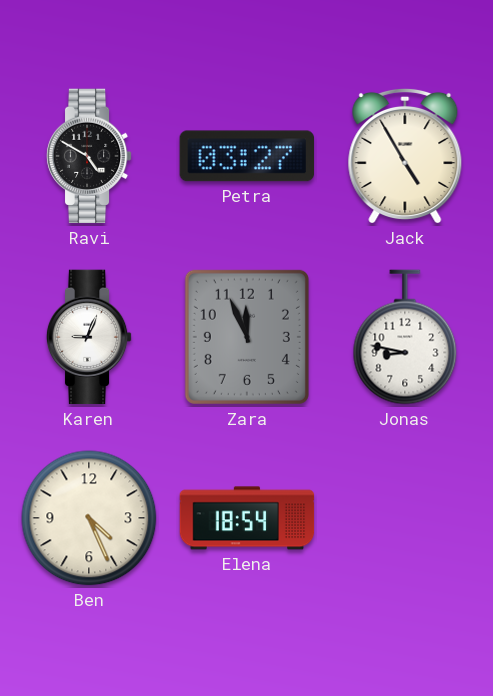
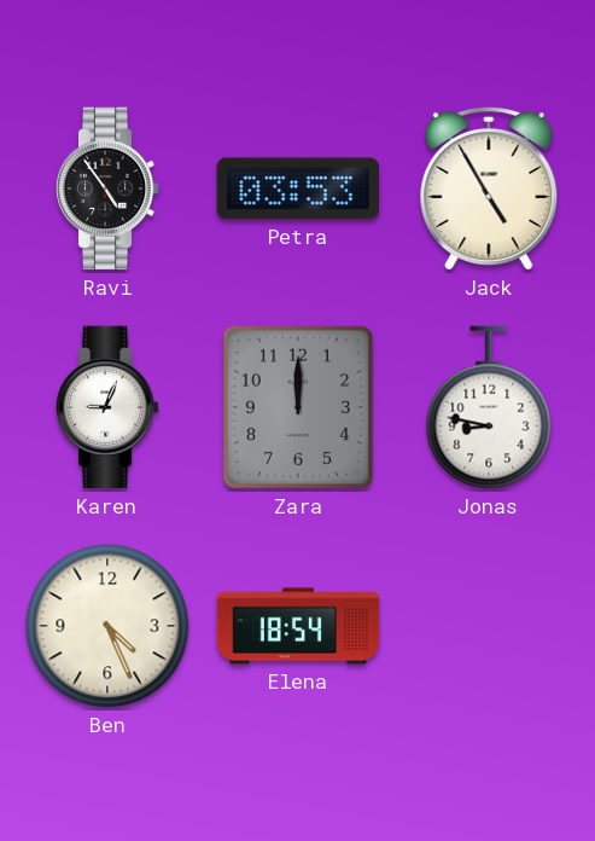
Ravi: 4:50 -> 4:54
Petra: 03:27 -> 03:53
Zara: 11:56 -> 12:00
